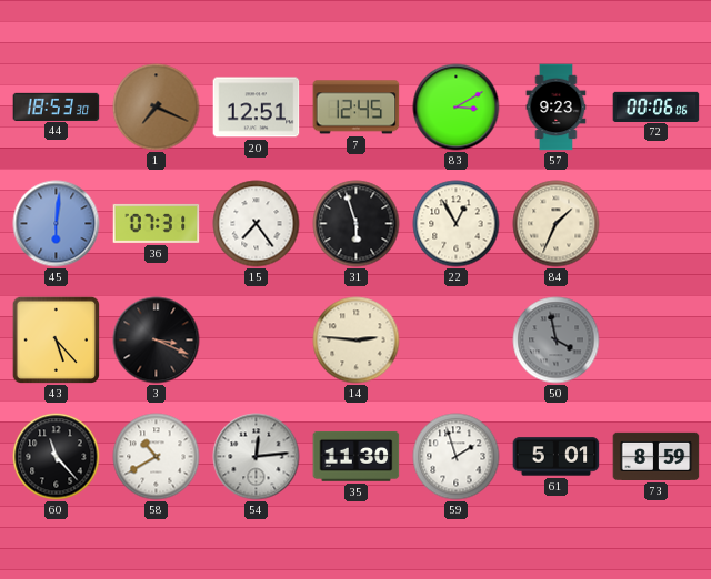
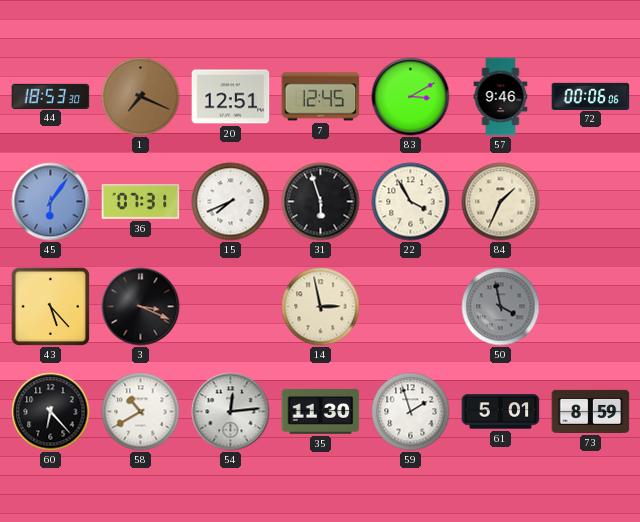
57: 9:23 -> 9:46
45: 6:01 -> 6:06
15: 7:24 -> 7:41
22: 12:55 -> 3:55
14: 2:46 -> 2:58
60: 11:23 -> 6:23
